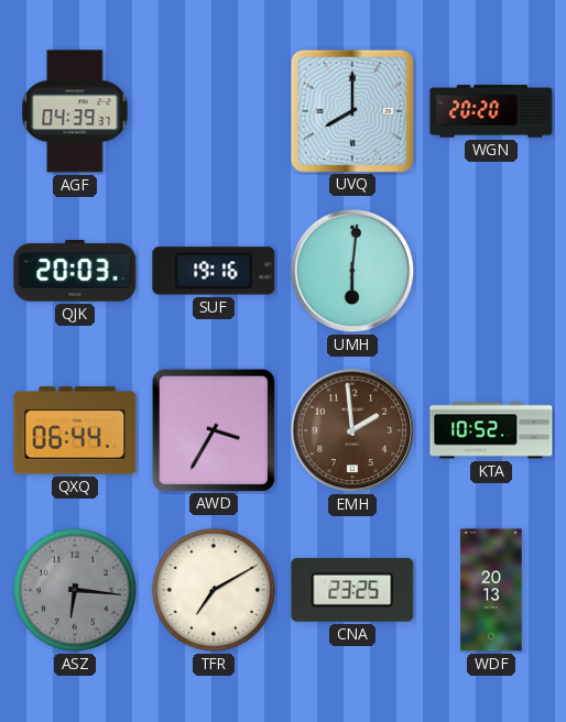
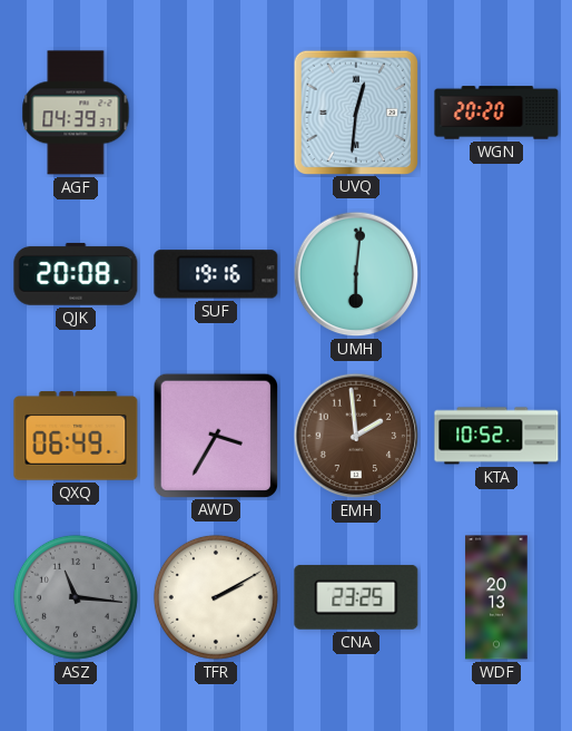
UVQ: 8:00 -> 12:31
QJK: 20:03 -> 20:08
QXQ: 06:44 -> 06:49
ASZ: 6:16 -> 11:16
TFR: 7:10 -> 2:10
